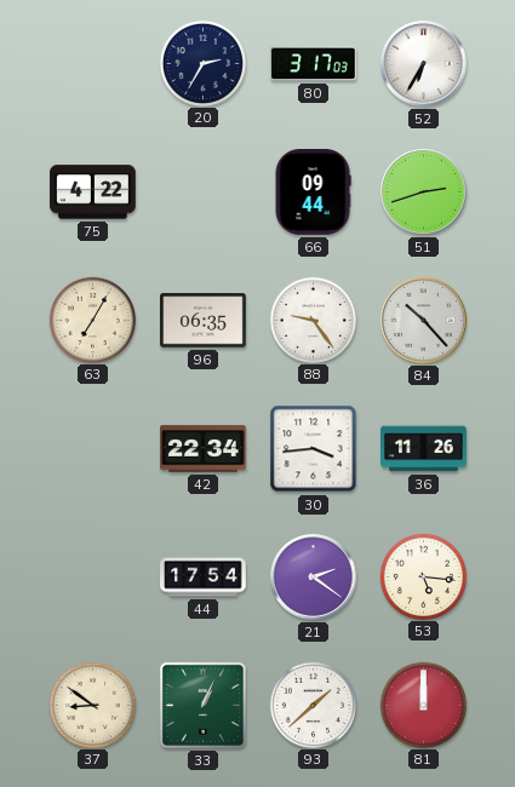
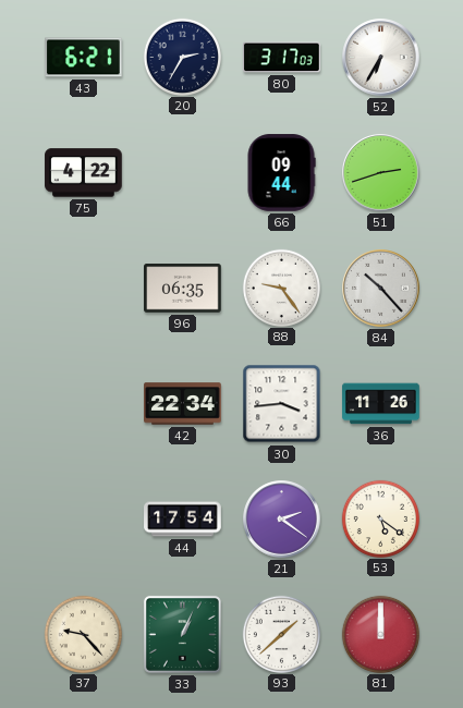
43: none -> 6:21
63: 7:05 -> none
53: 5:16 -> 5:21
37: 8:51 -> 9:23
